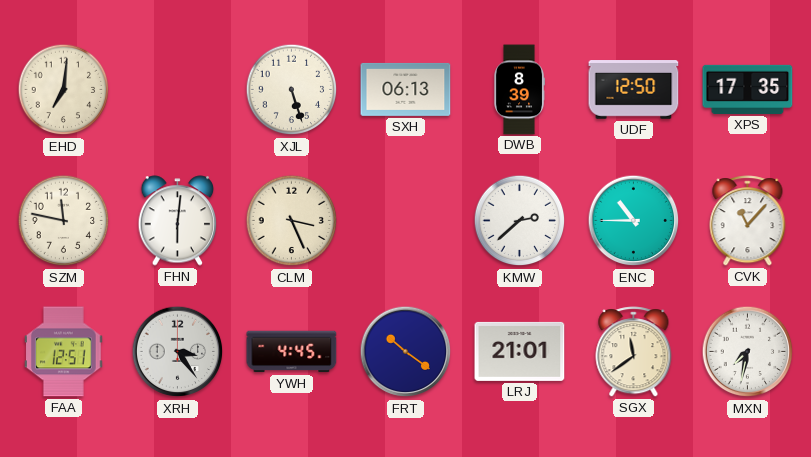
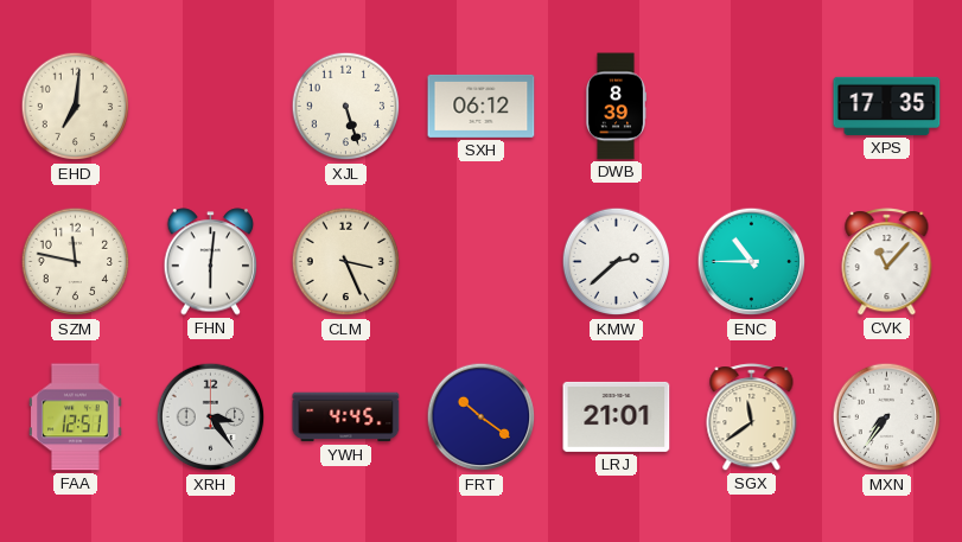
SXH: 06:13 -> 06:12
UDF: 12:50 -> none
MXN: 7:32 -> 7:36
